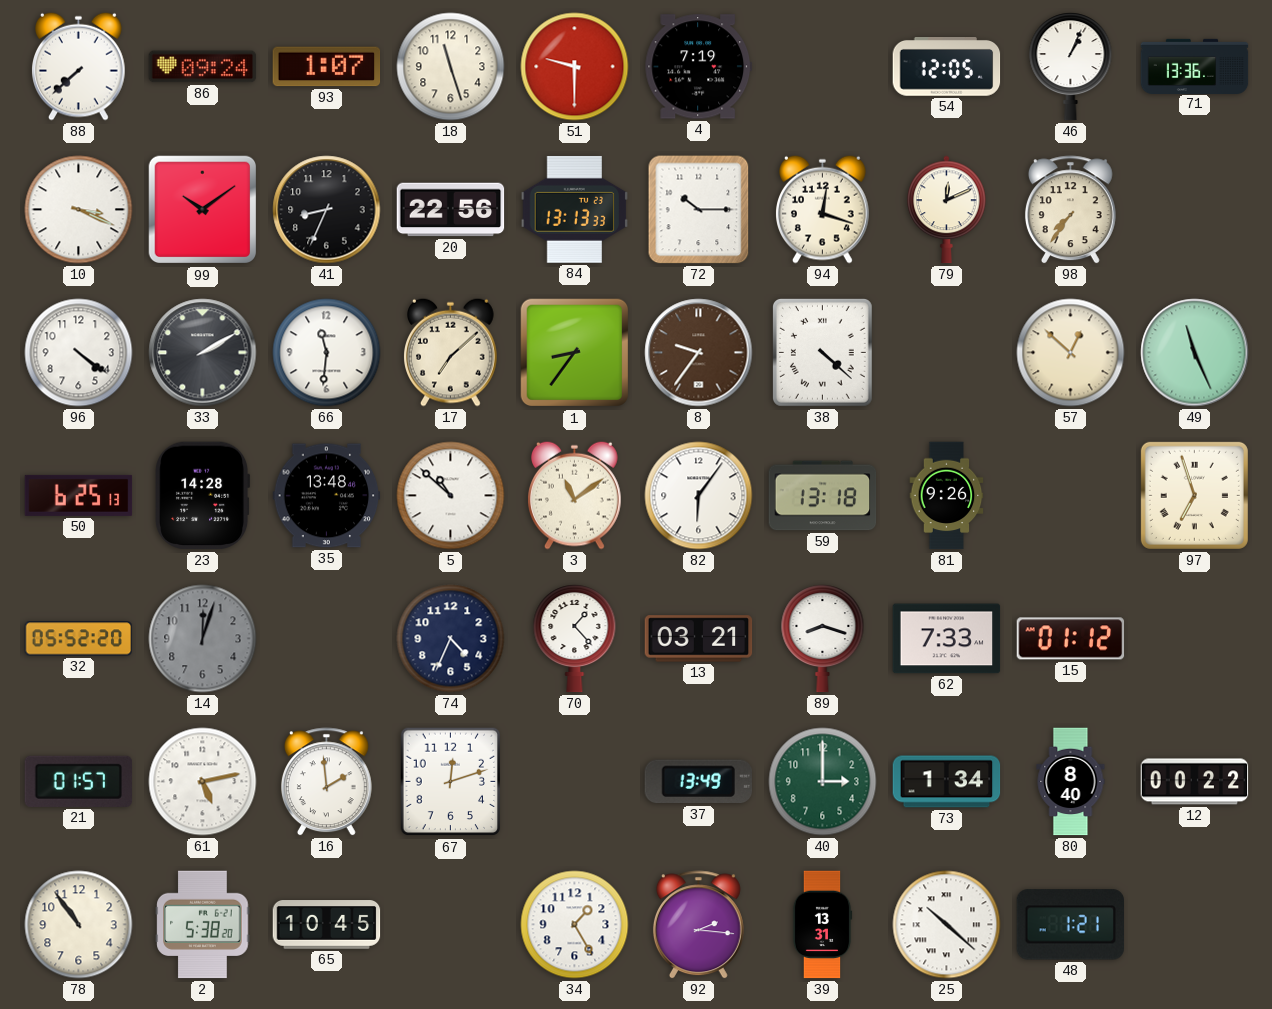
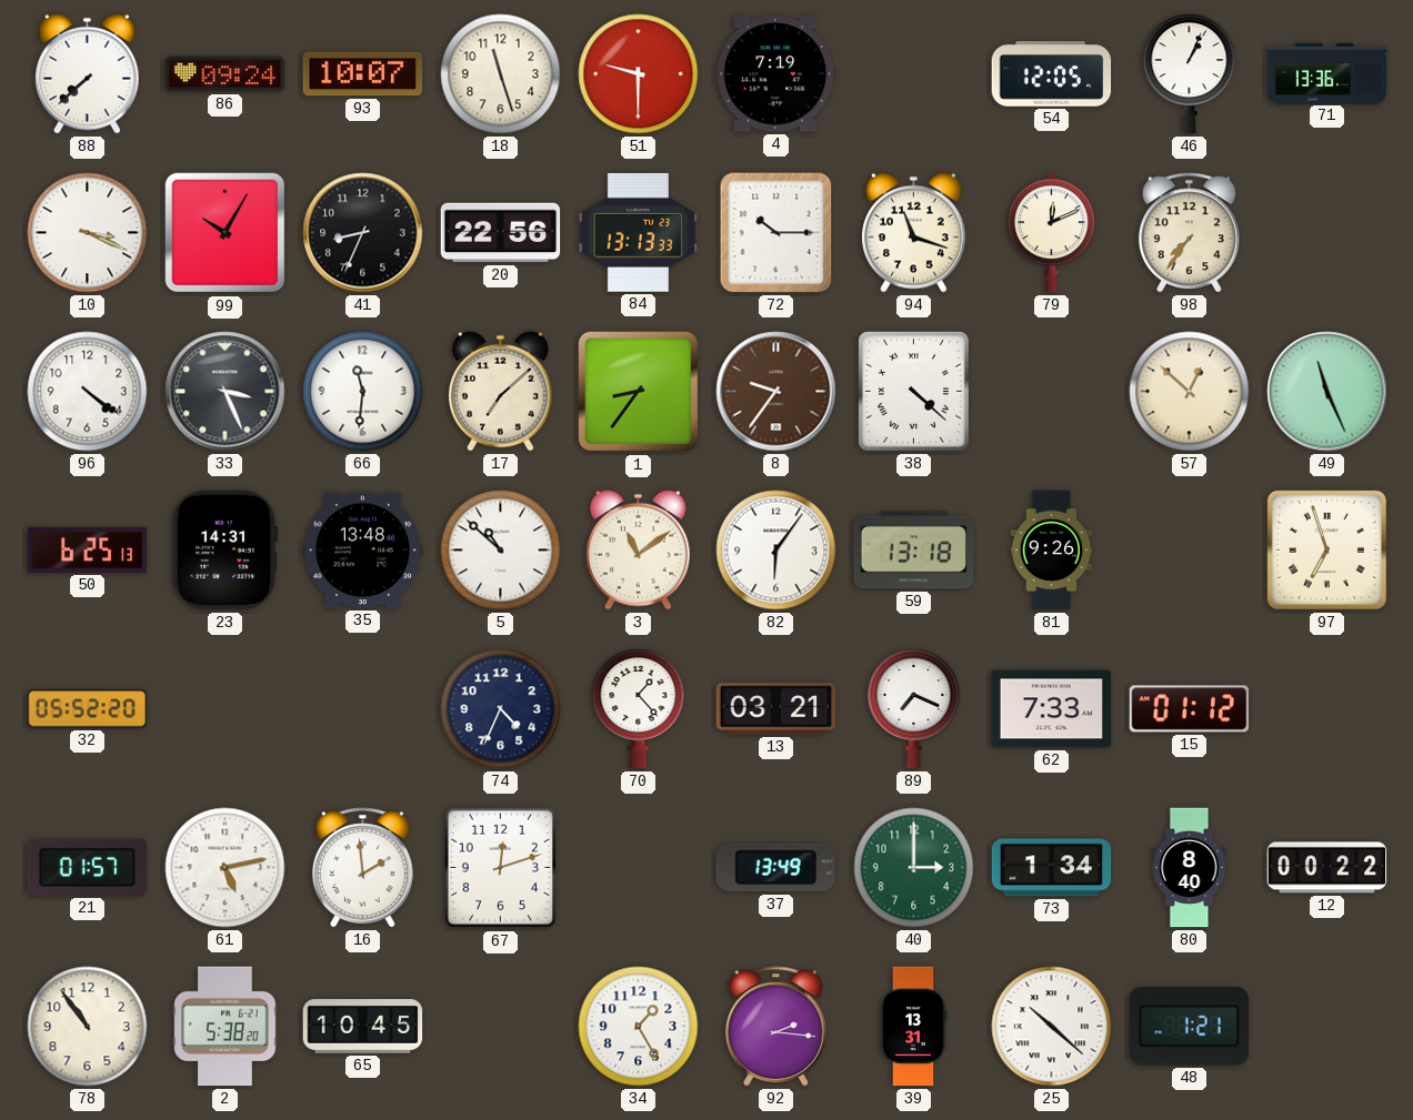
93: 1:07 -> 10:07
99: 10:09 -> 10:05
94: 12:18 -> 11:18
33: 2:10 -> 3:26
23: 14:28 -> 14:31
14: 12:03 -> none
89: 8:18 -> 7:19
